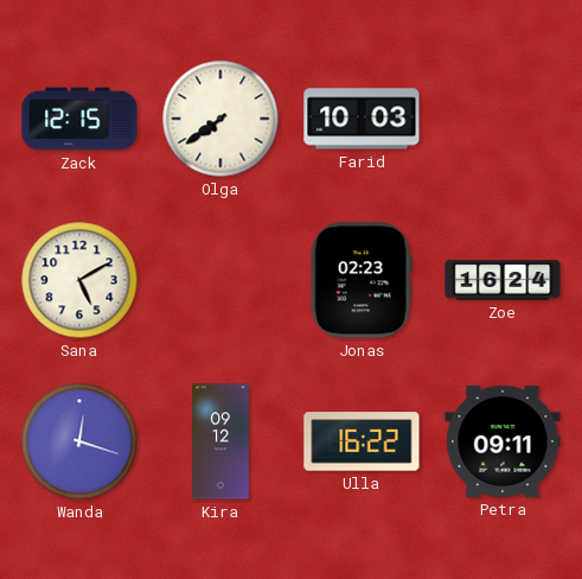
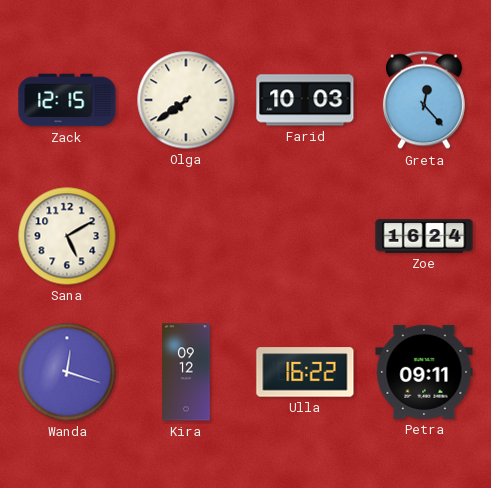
Greta: none -> 12:23
Jonas: 02:23 -> none
